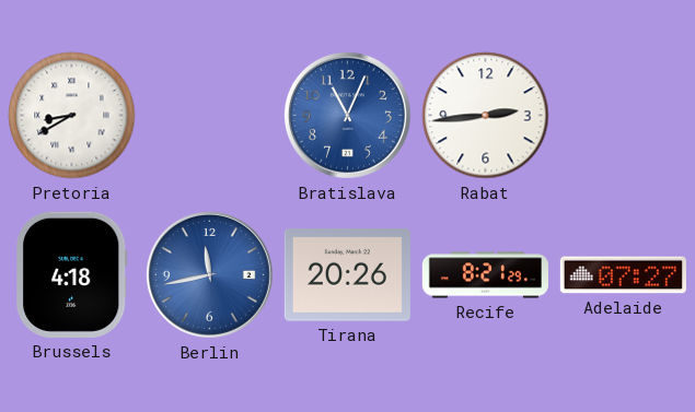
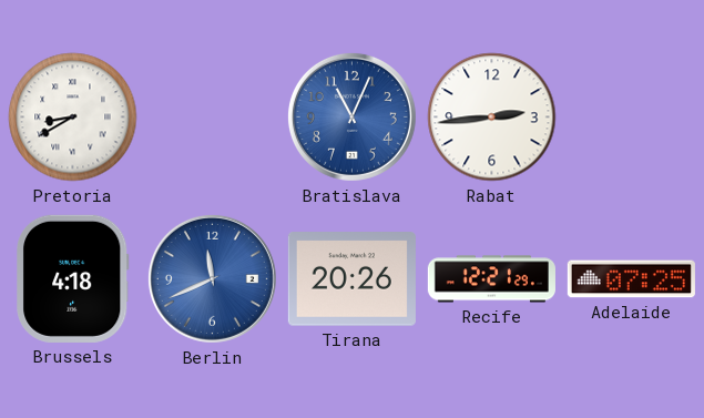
Berlin: 11:43 -> 11:41
Recife: 8:21 -> 12:21
Adelaide: 07:27 -> 07:25
